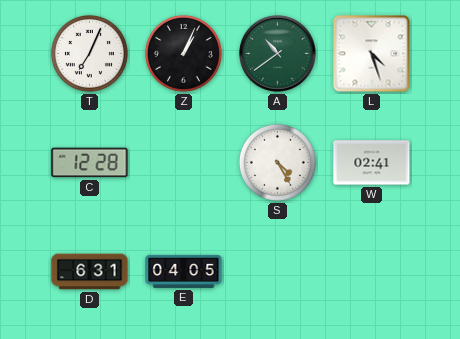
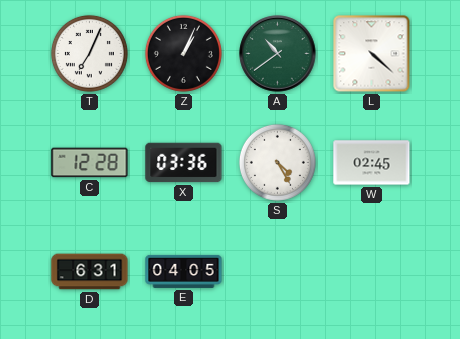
L: 4:27 -> 4:22
X: none -> 03:36
W: 02:41 -> 02:45
